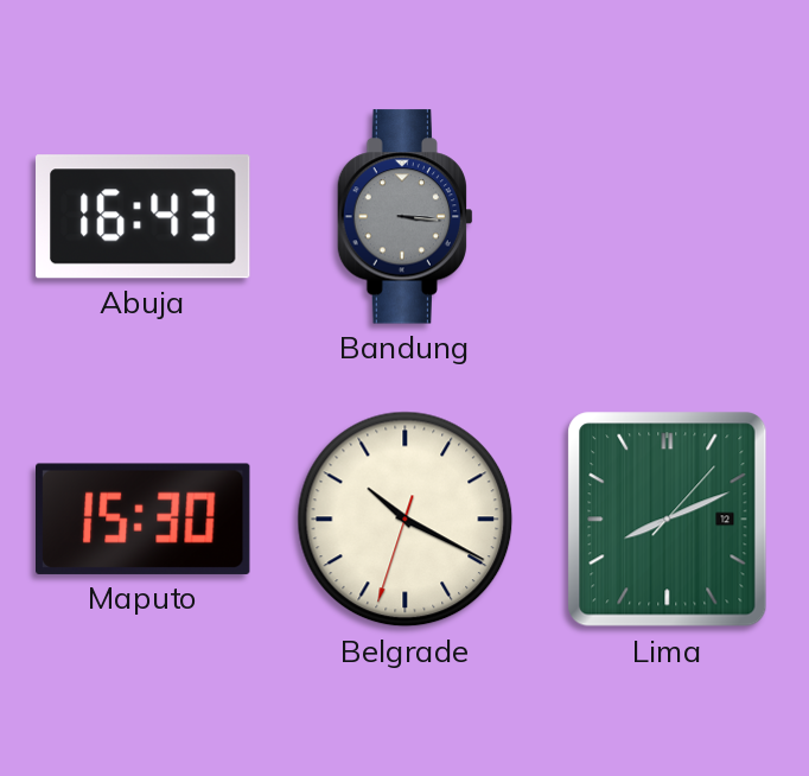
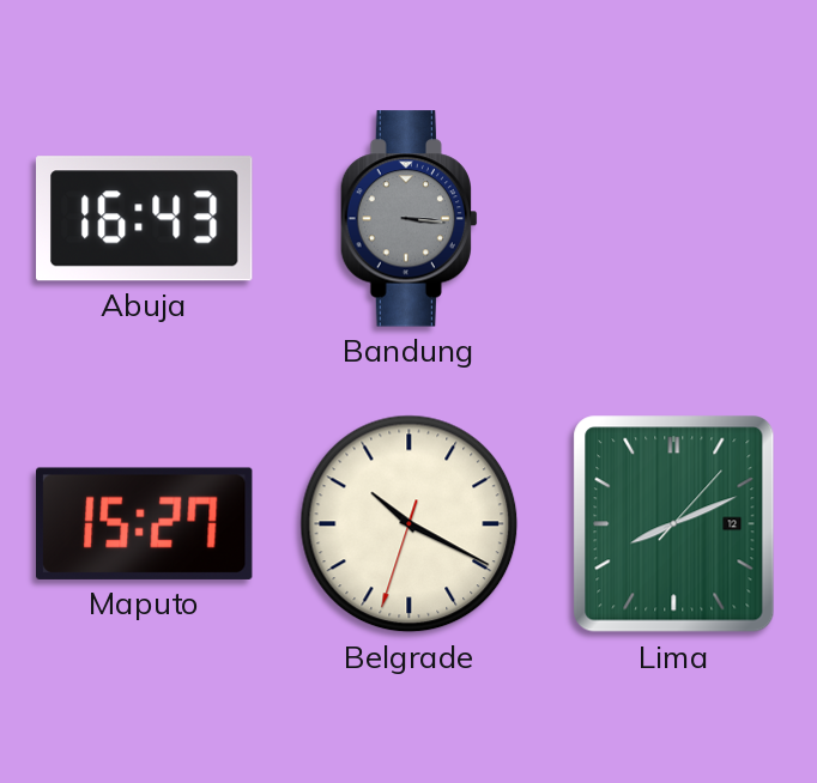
Maputo: 15:30 -> 15:27
